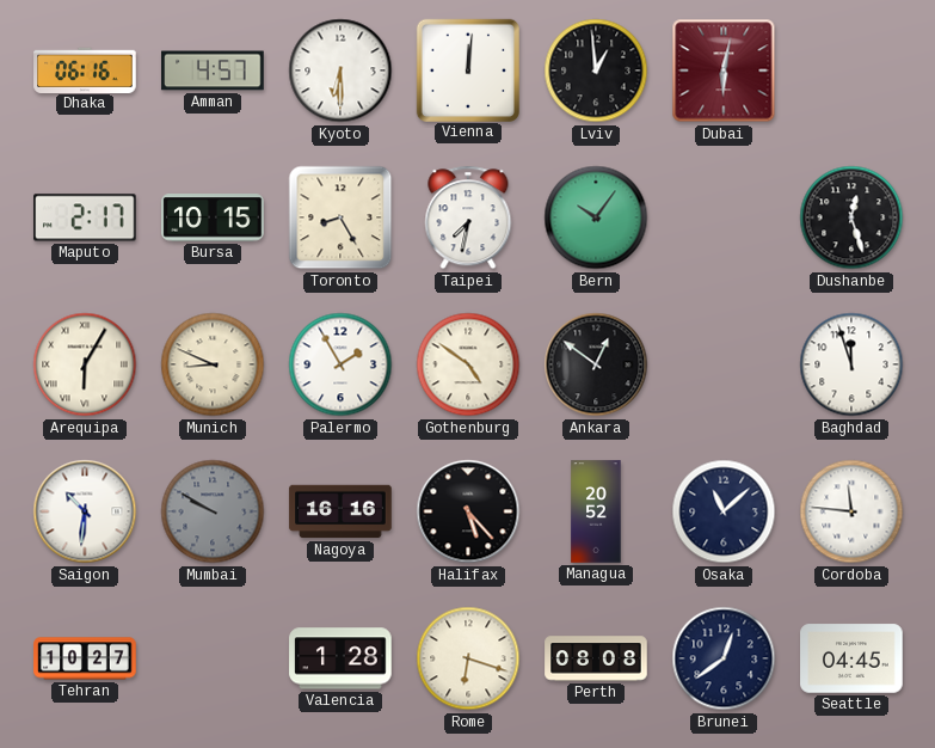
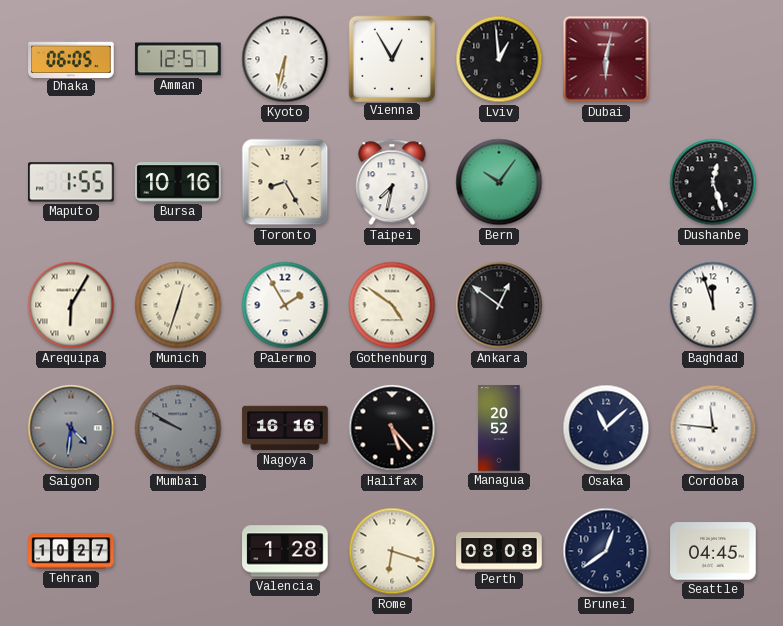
Dhaka: 06:16 -> 06:05
Amman: 4:57 -> 12:57
Kyoto: 6:30 -> 6:32
Vienna: 12:01 -> 12:55
Maputo: 2:17 -> 1:55
Bursa: 10:15 -> 10:16
Munich: 8:49 -> 12:33
Saigon: 10:31 -> 4:31
Saigon dial: white -> grey
